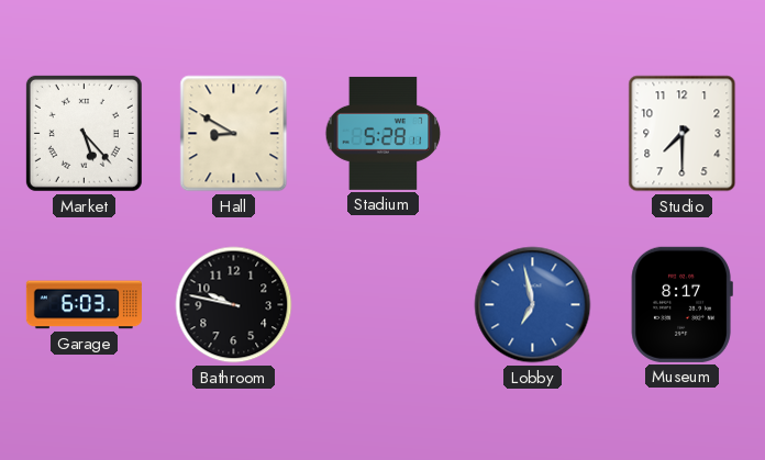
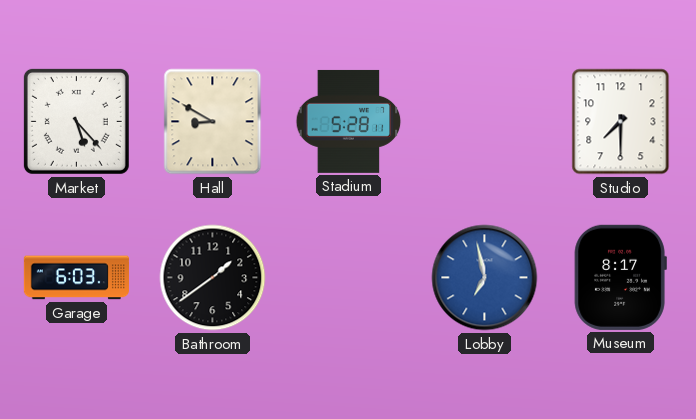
Bathroom: 9:47 -> 1:39
